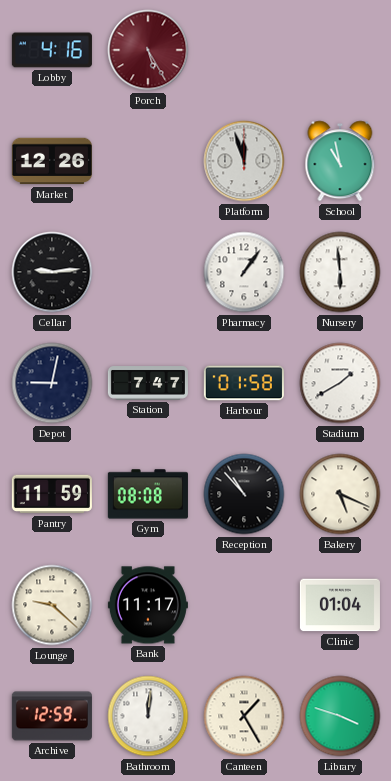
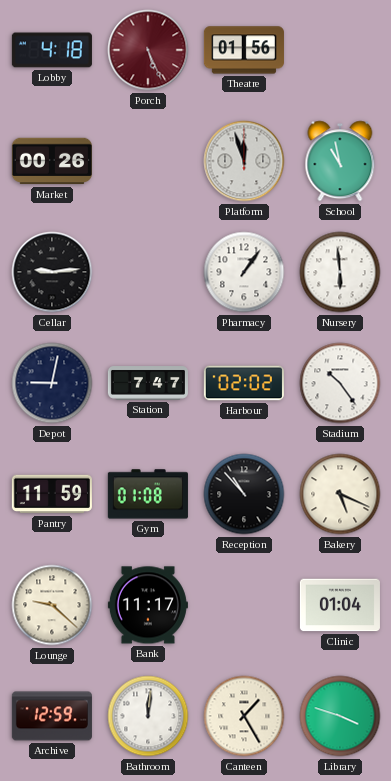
Lobby: 4:16 -> 4:18
Porch: 5:25 -> 5:26
Theatre: none -> 01:56
Market: 12:26 -> 00:26
Harbour: 01:58 -> 02:02
Stadium: 1:40 -> 10:24
Gym: 08:08 -> 01:08
